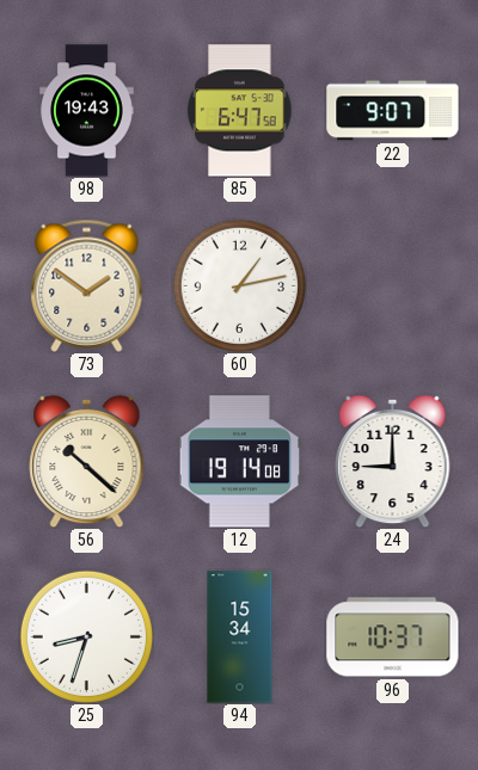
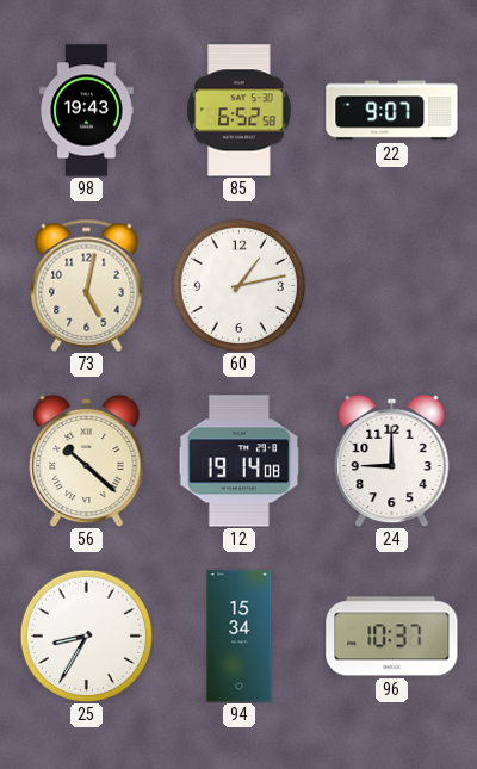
85: 6:47 -> 6:52
73: 1:51 -> 5:02
25: 8:33 -> 8:35
